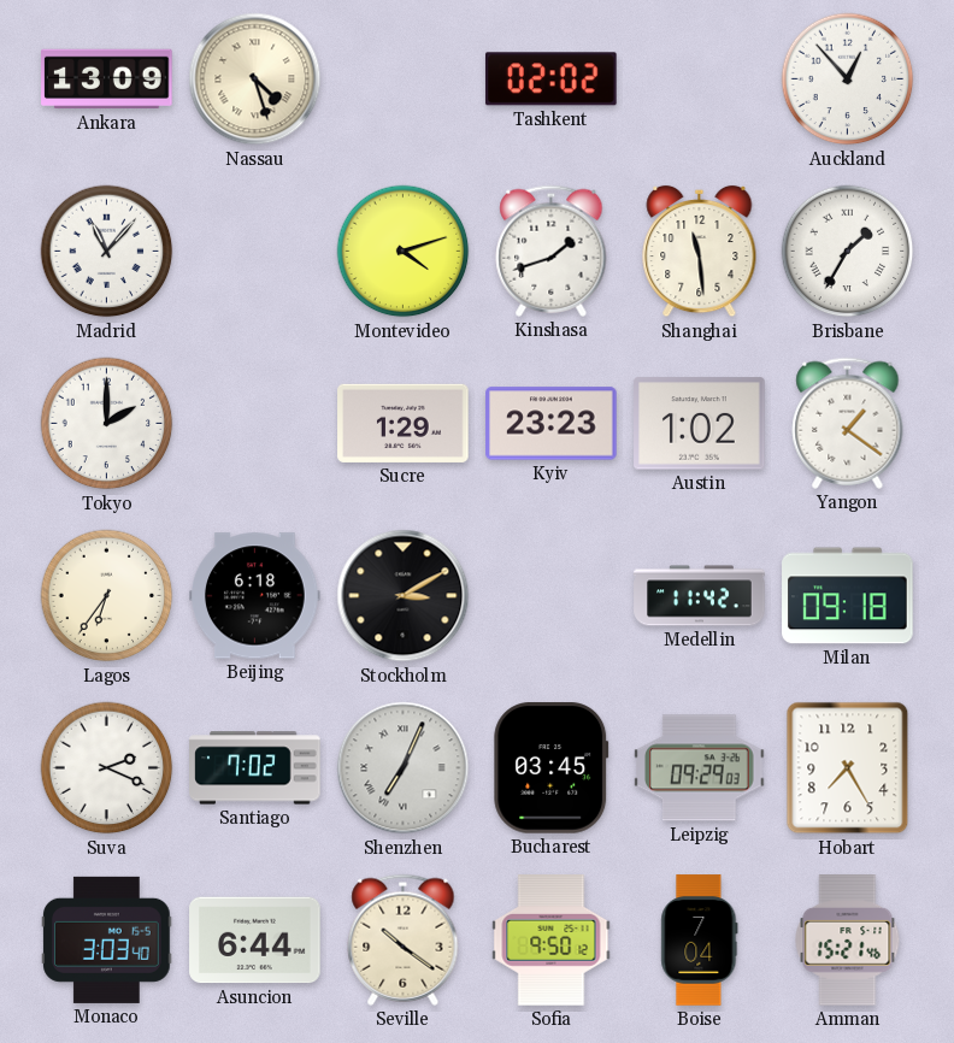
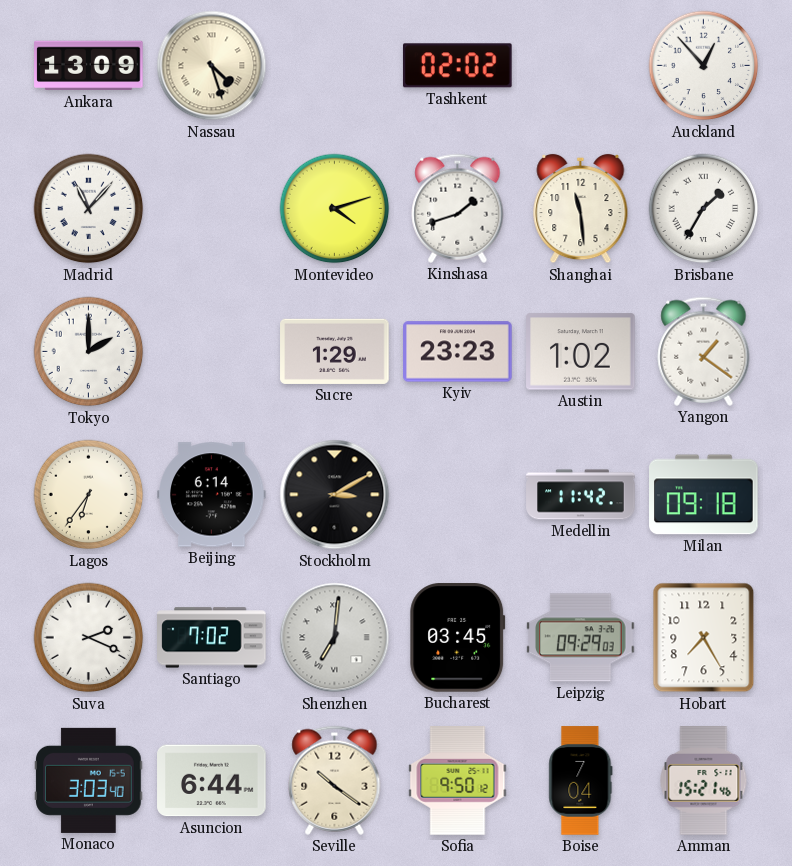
Beijing: 6:18 -> 6:14
Shenzhen: 7:04 -> 7:01
